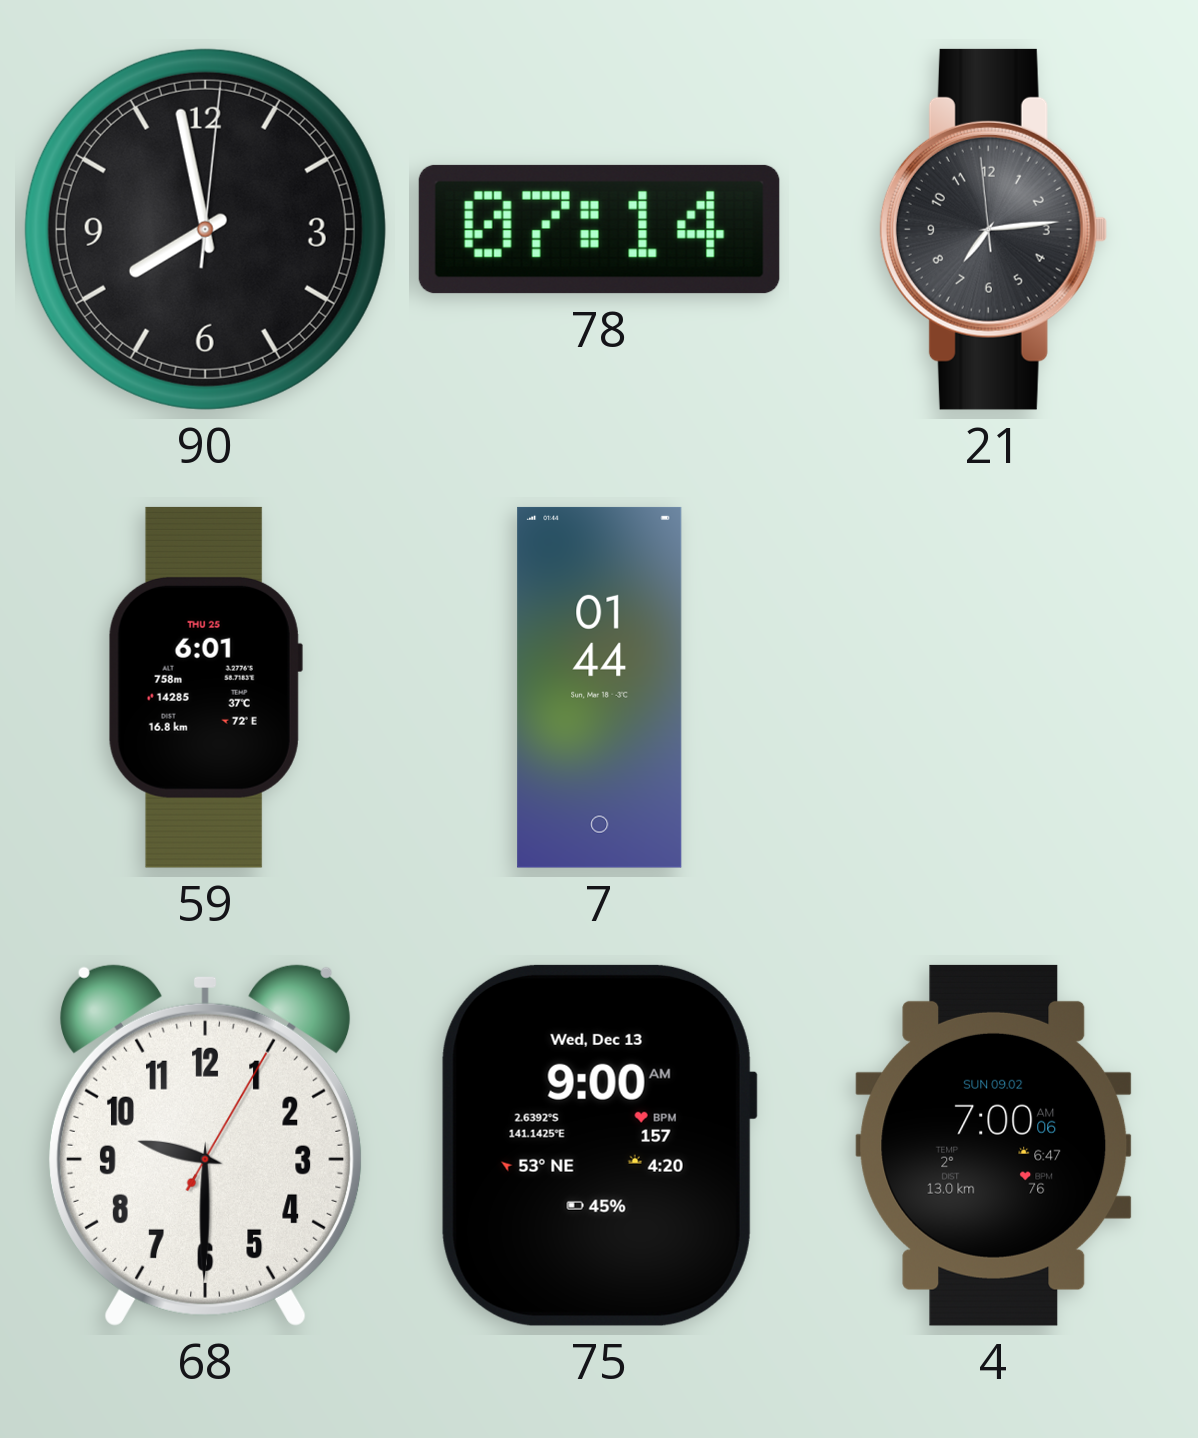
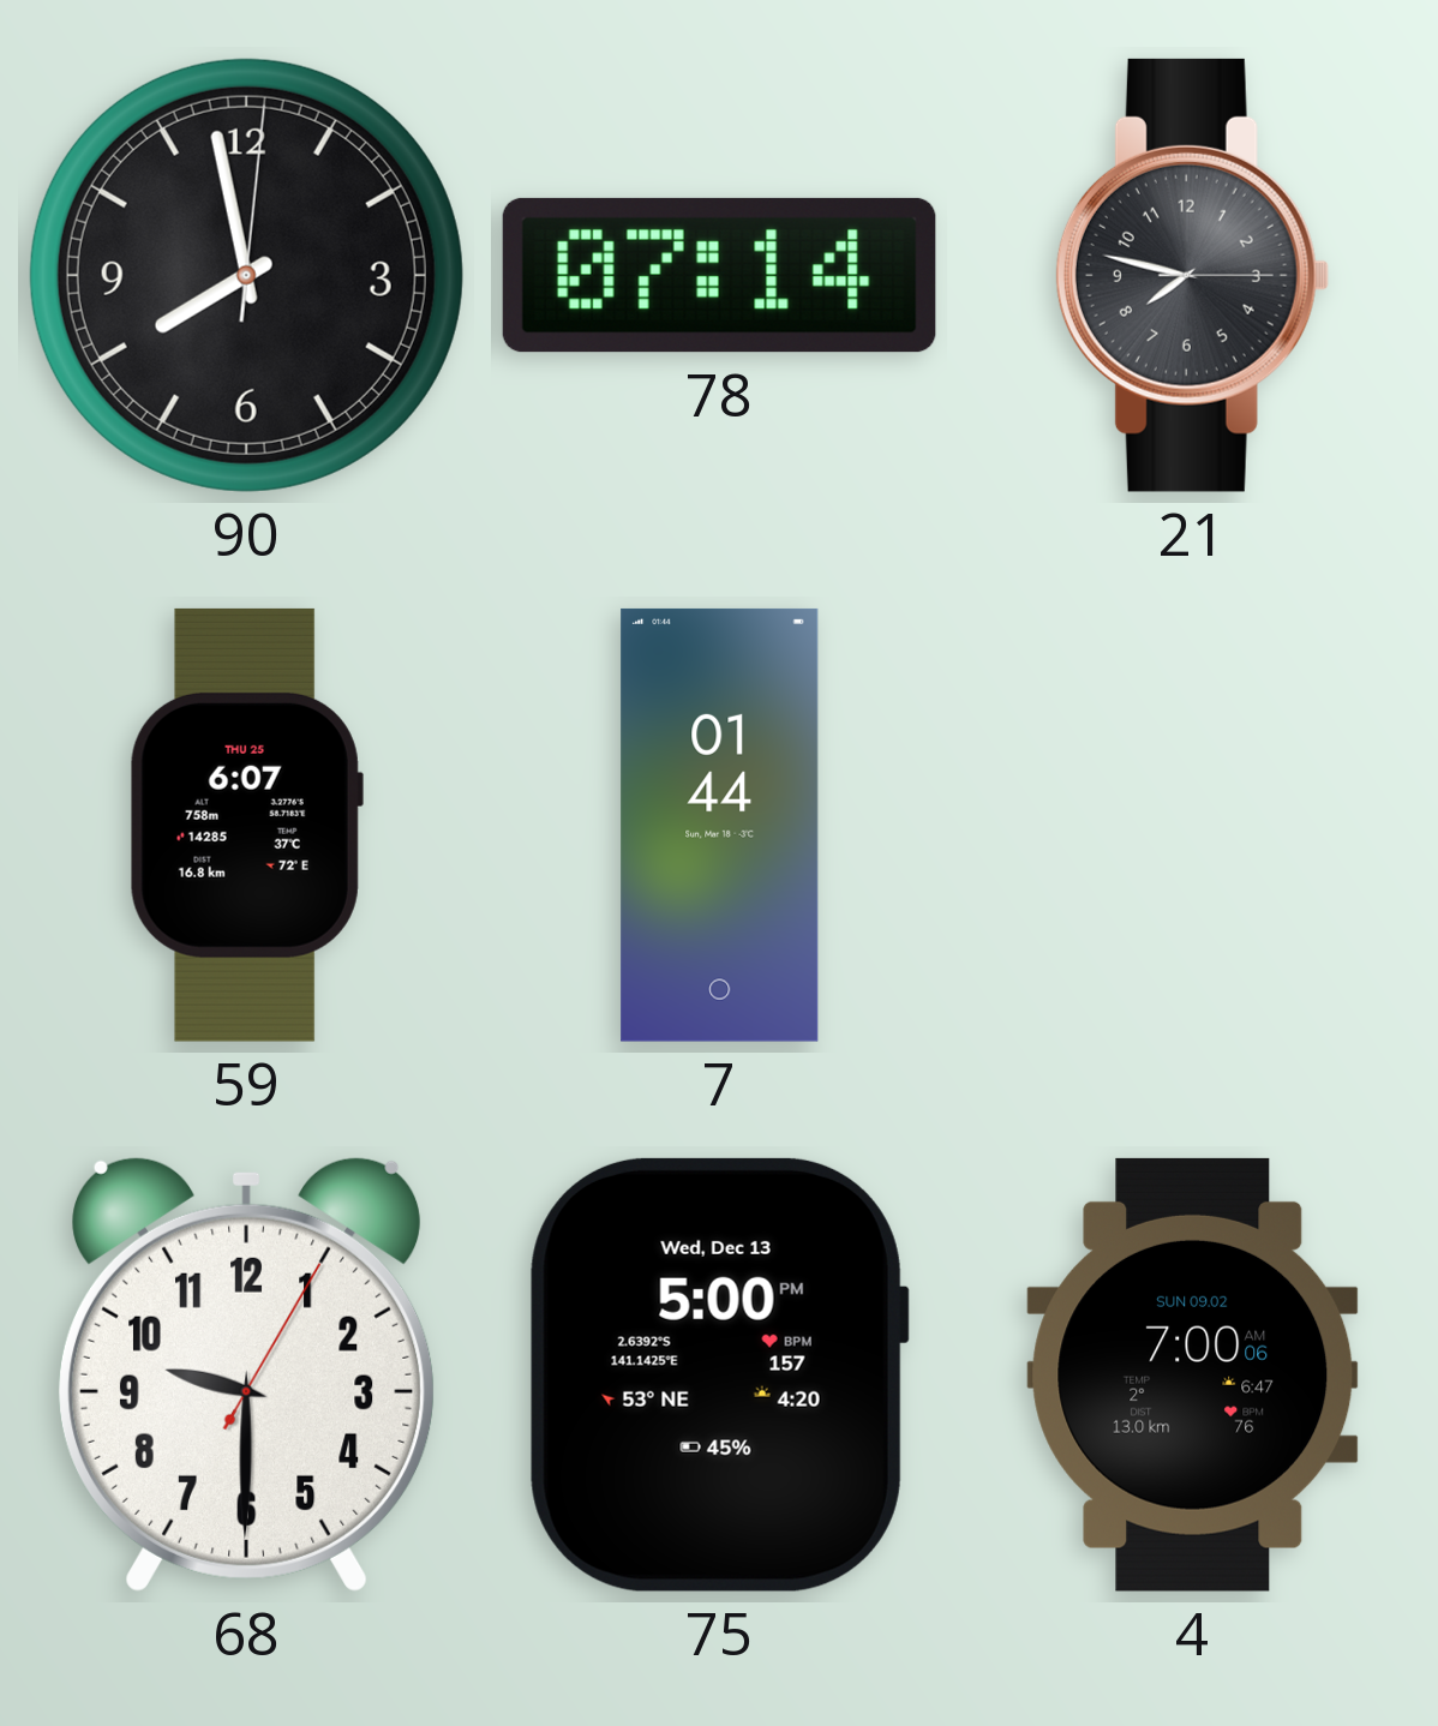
21: 7:13 -> 7:47
59: 6:01 -> 6:07
75: 9:00 -> 5:00
